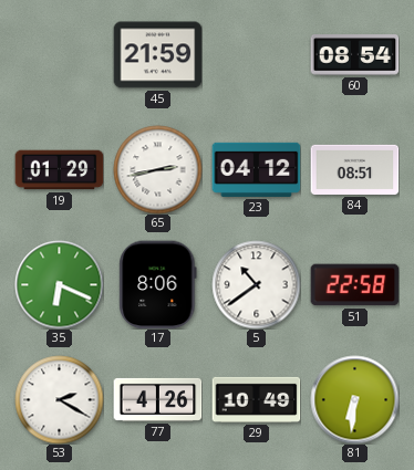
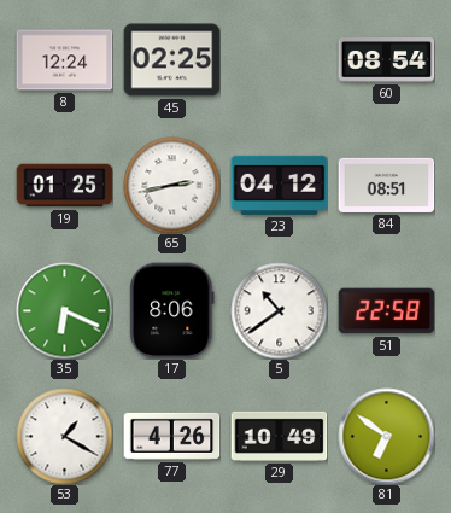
8: none -> 12:24
45: 21:59 -> 02:25
19: 01:29 -> 01:25
53: 2:20 -> 1:20
81: 6:31 -> 6:51
